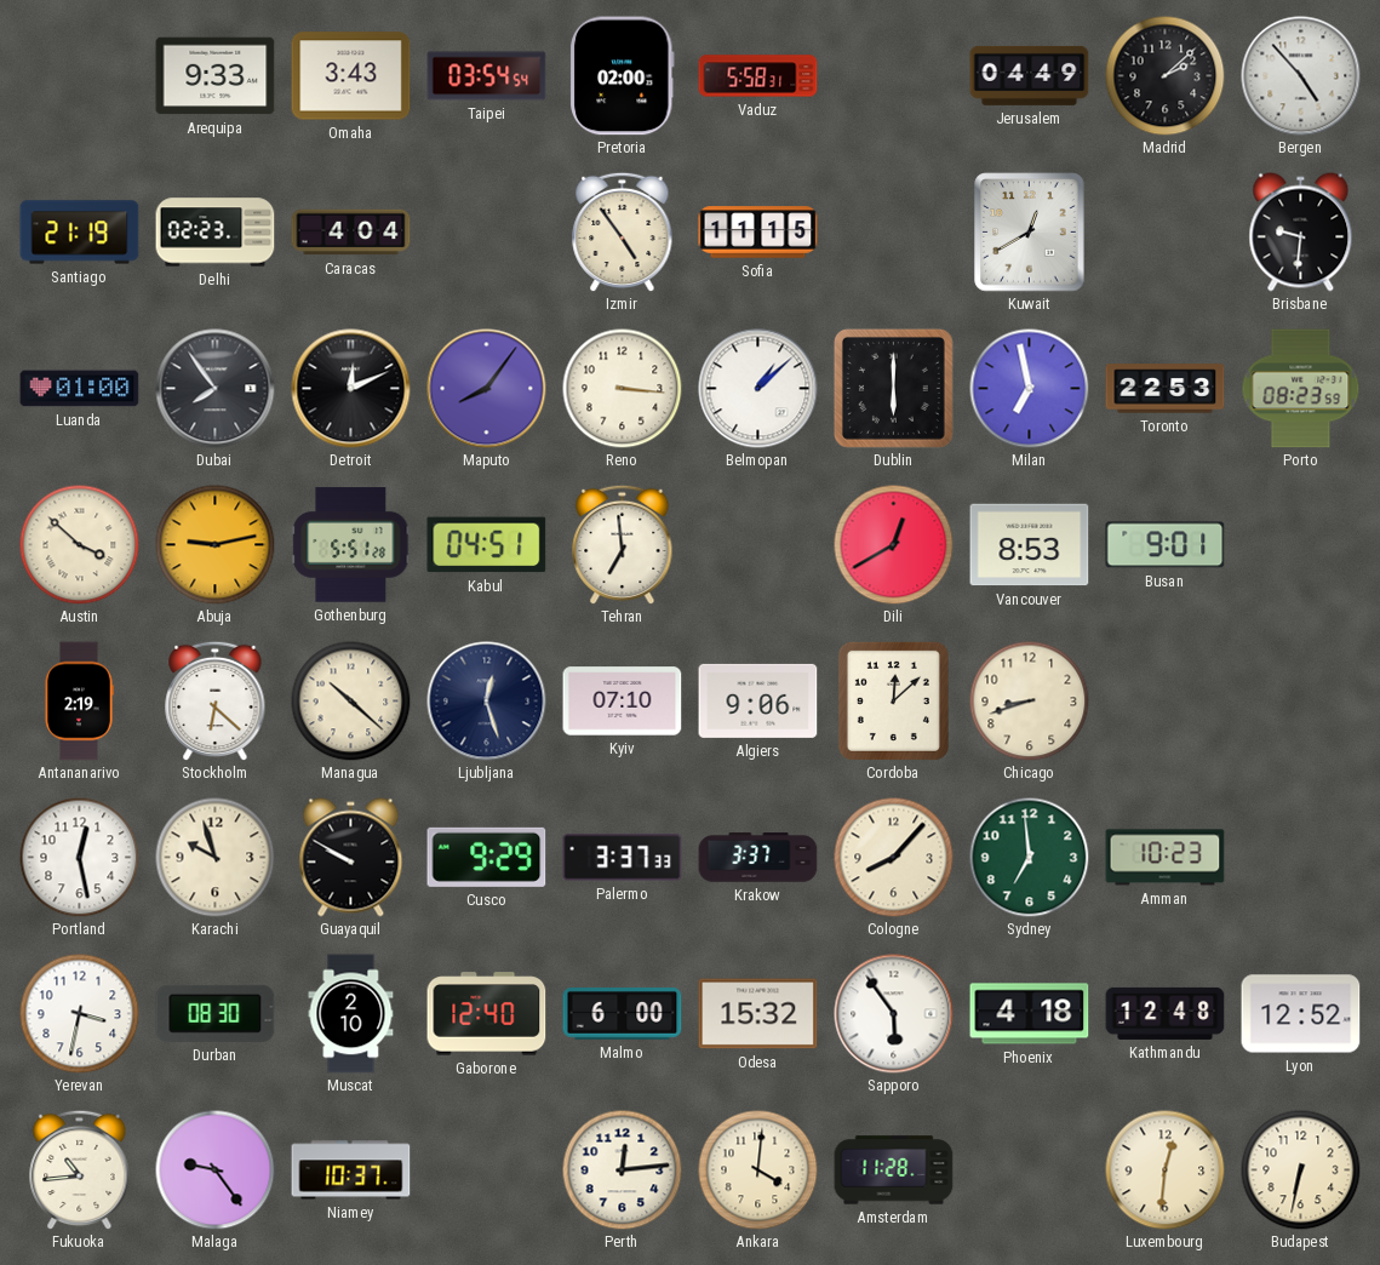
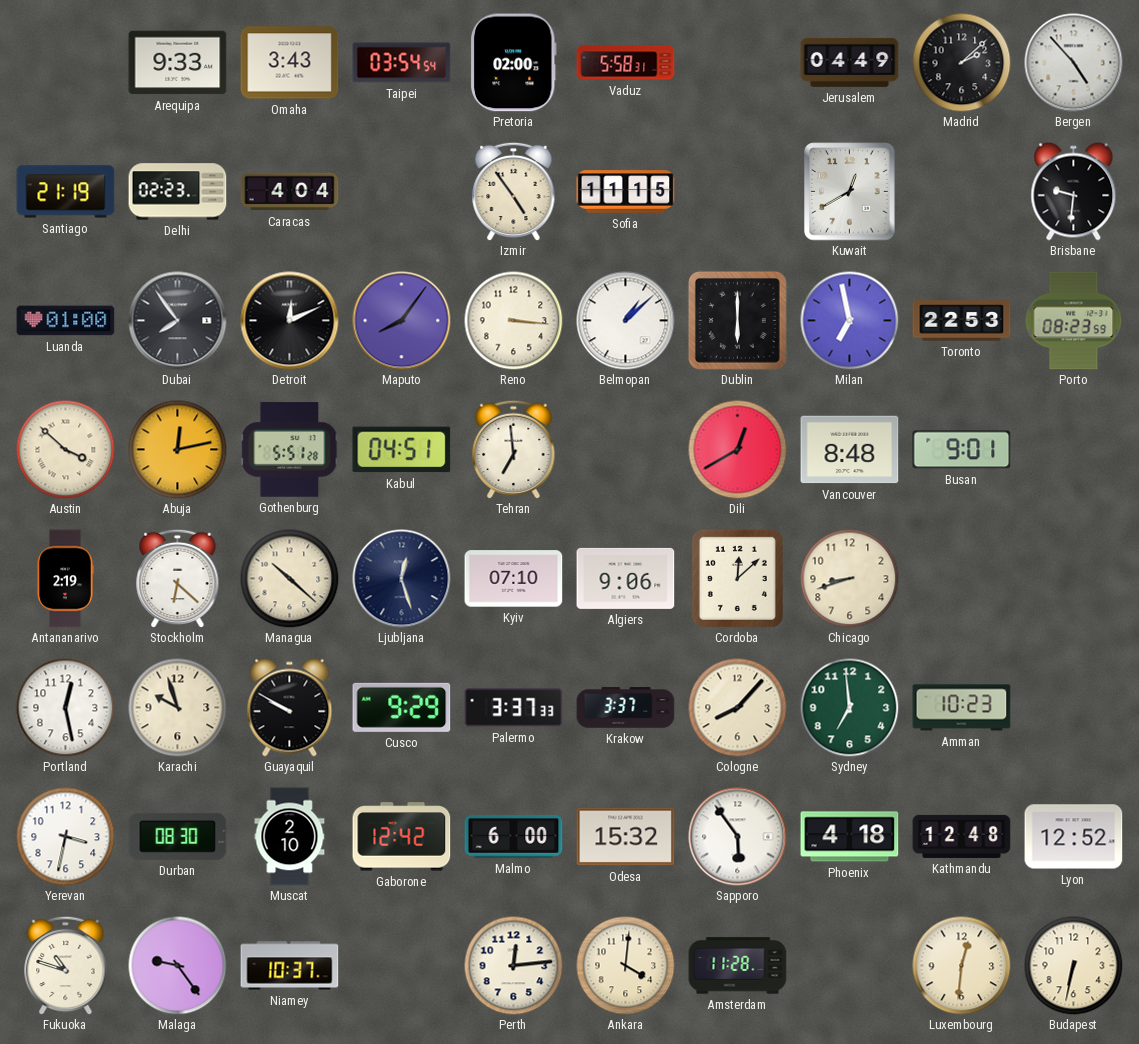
Abuja: 9:13 -> 12:13
Vancouver: 8:53 -> 8:48
Gaborone: 12:40 -> 12:42
Fukuoka: 10:44 -> 10:48
